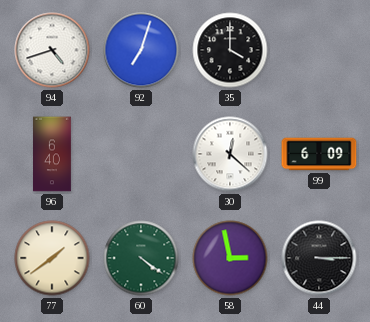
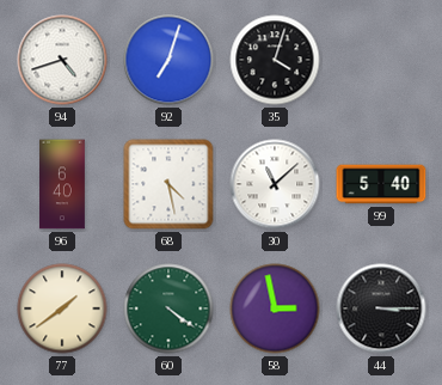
35: 4:00 -> 4:03
68: none -> 4:28
30: 12:22 -> 11:08
99: 6:09 -> 5:40
